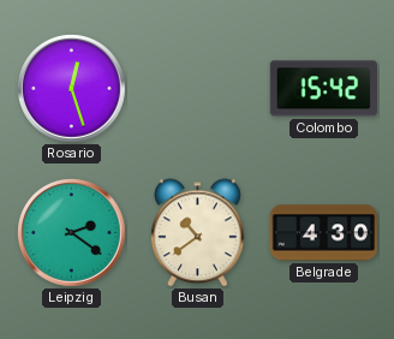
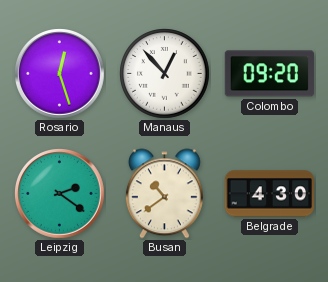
Manaus: none -> 12:53
Colombo: 15:42 -> 09:20
